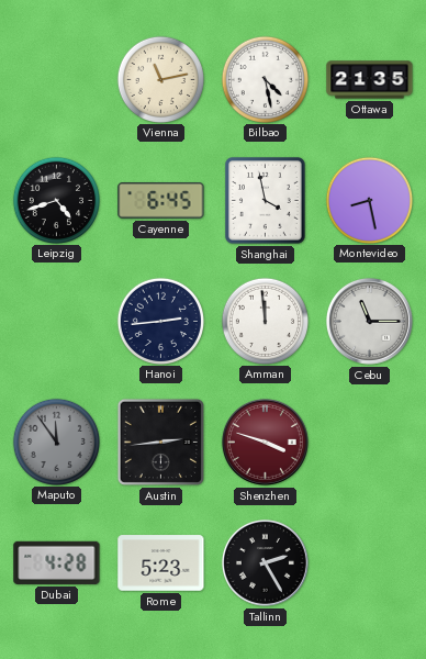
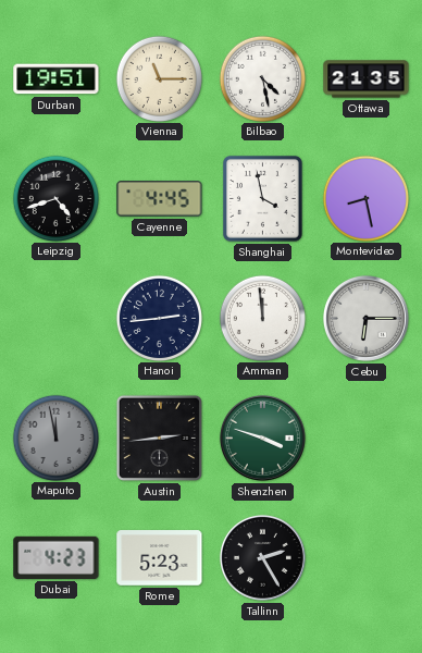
Durban: none -> 19:51
Vienna: 11:13 -> 11:15
Cayenne: 6:45 -> 4:45
Cebu: 11:15 -> 6:15
Maputo: 11:54 -> 11:58
Shenzhen dial: burgundy -> green
Dubai: 4:28 -> 4:23
